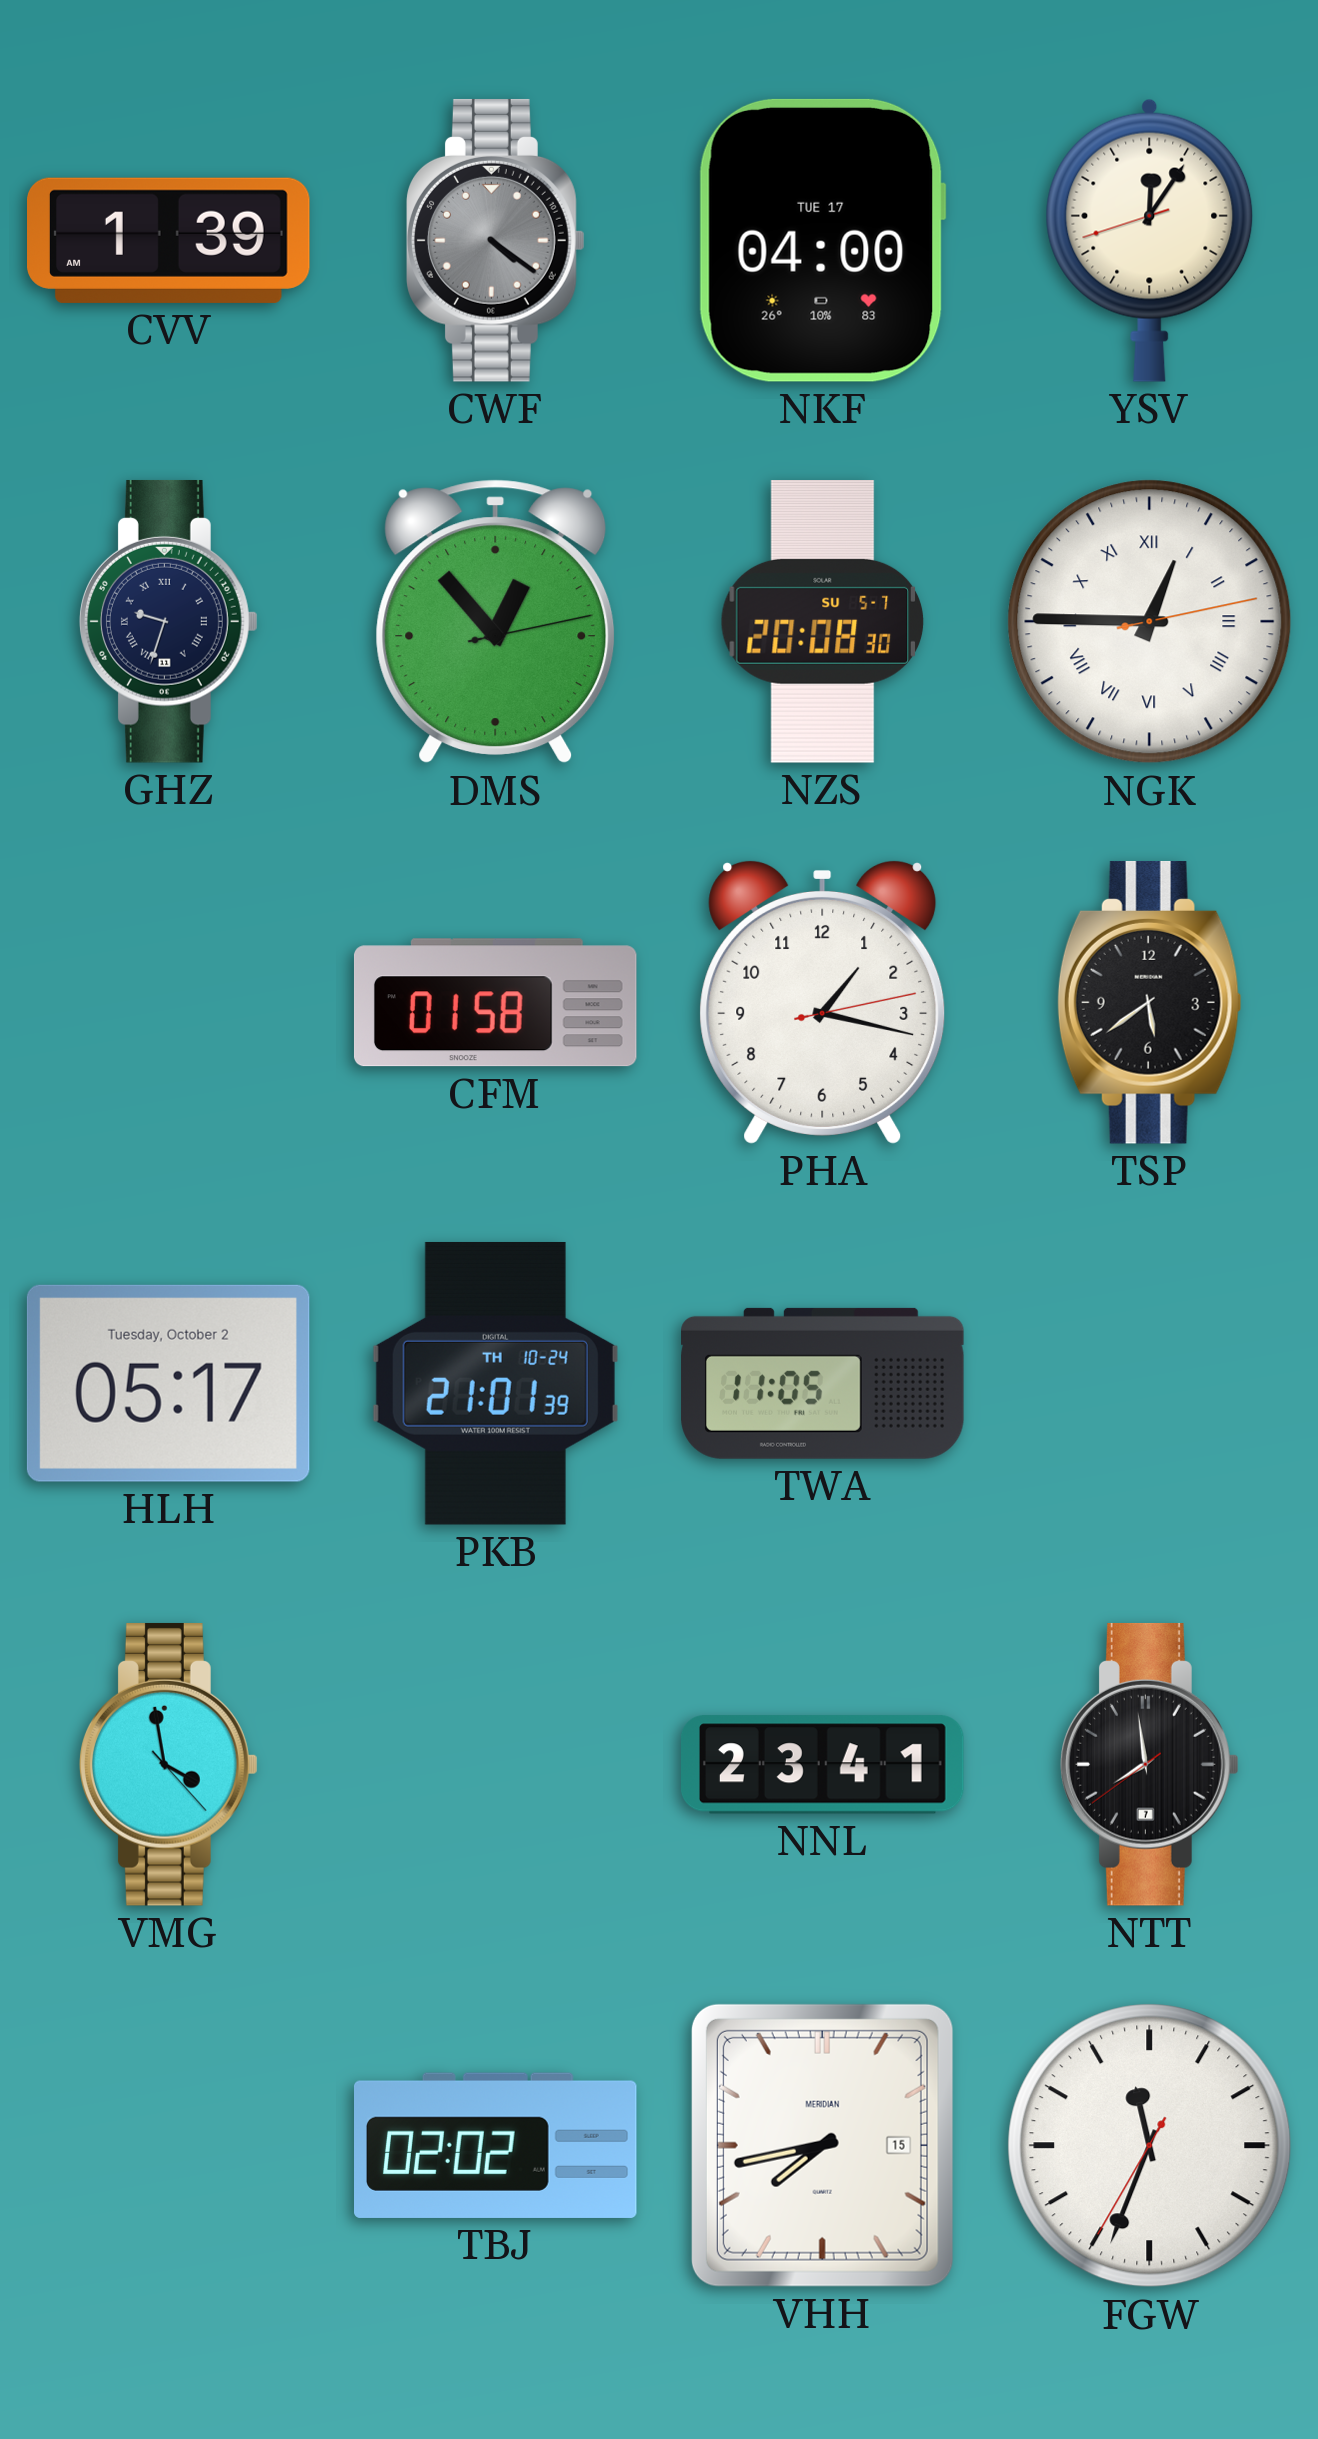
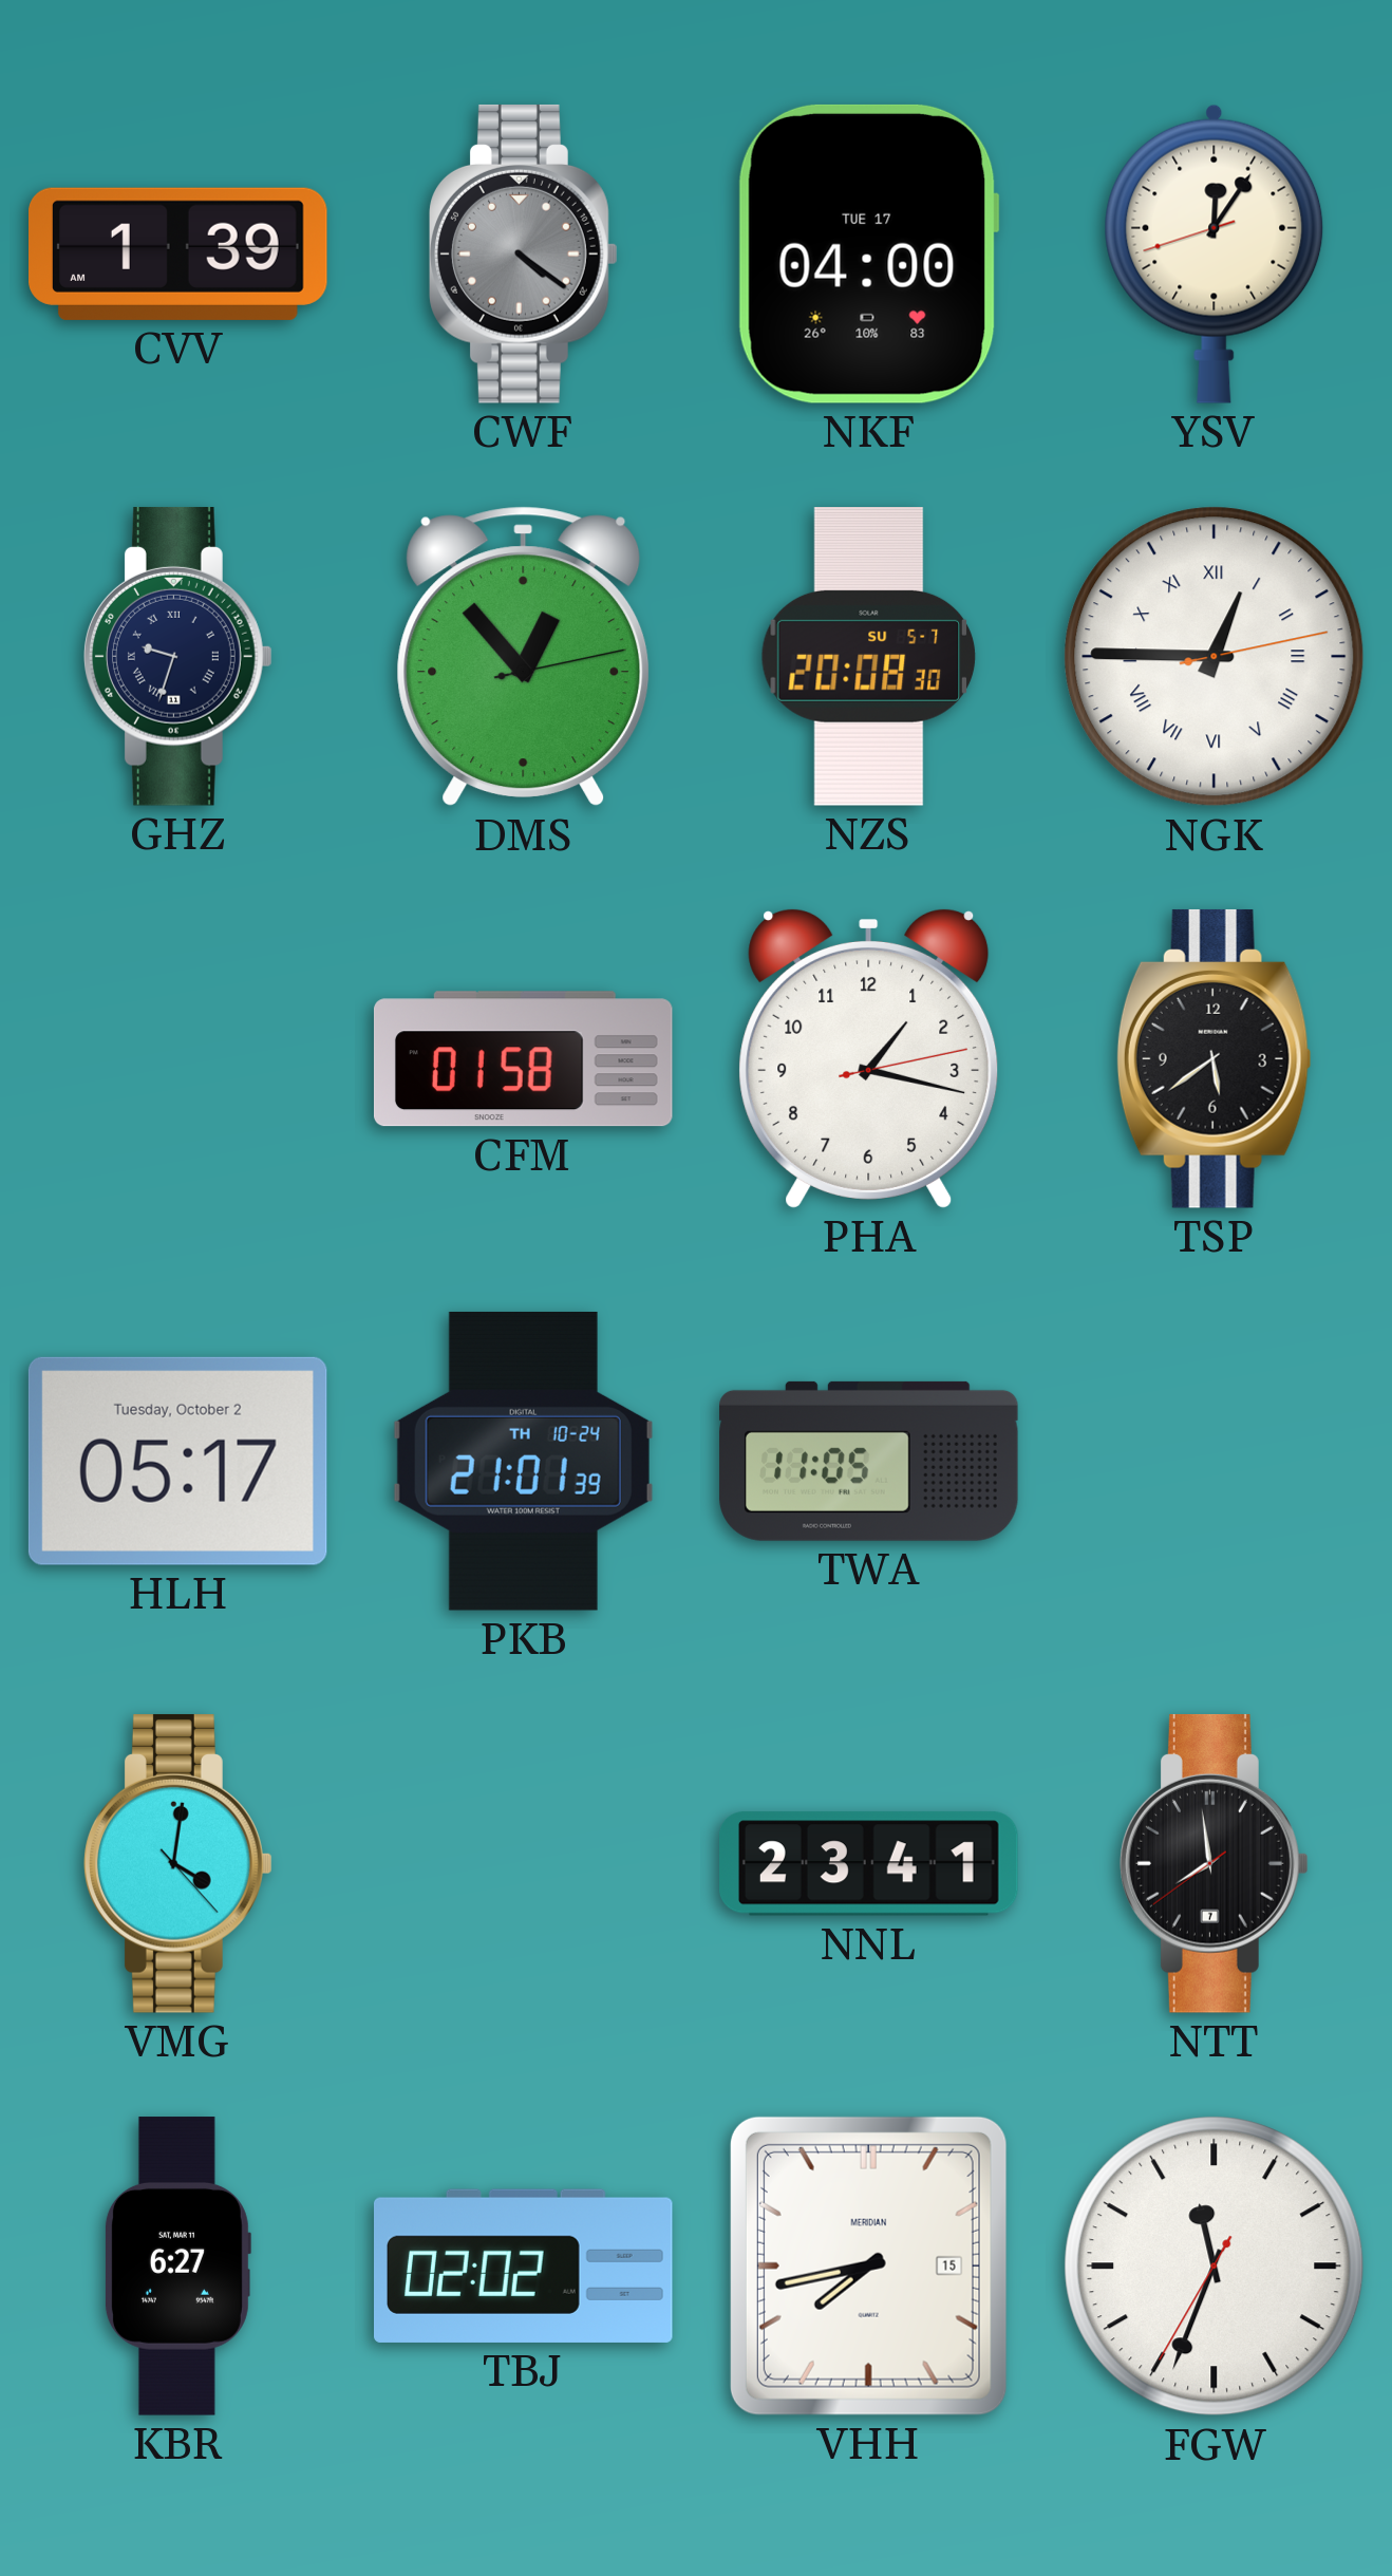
VMG: 3:58 -> 4:01
KBR: none -> 6:27
